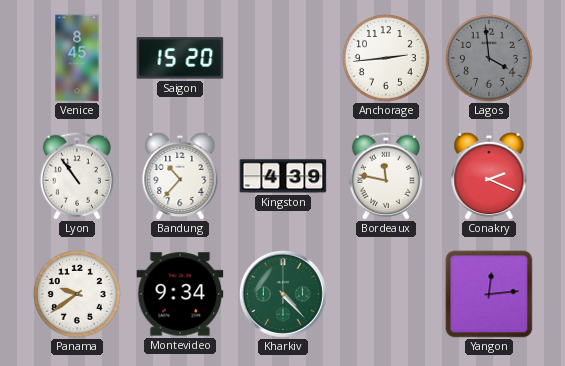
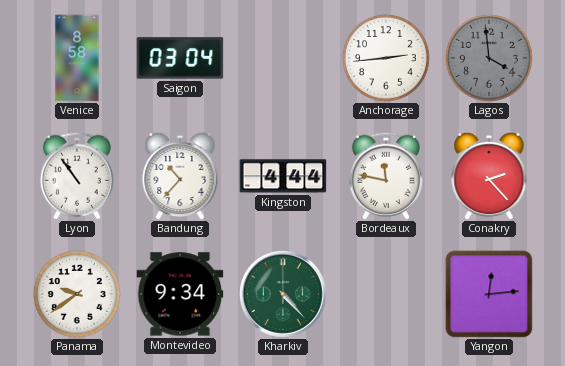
Venice: 8:45 -> 8:58
Saigon: 15:20 -> 03:04
Kingston: 4:39 -> 4:44
Conakry: 2:19 -> 2:23
